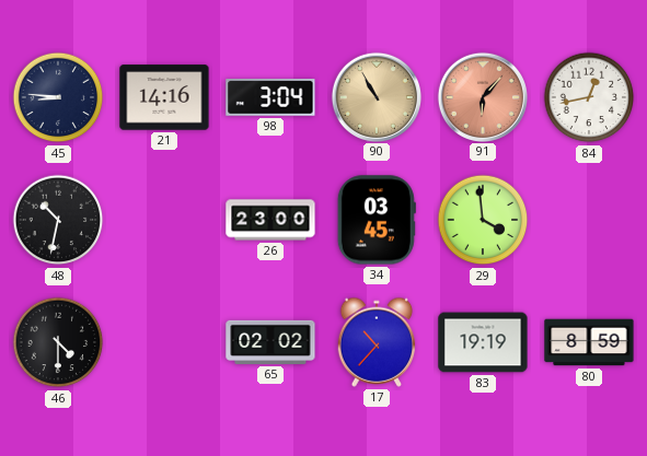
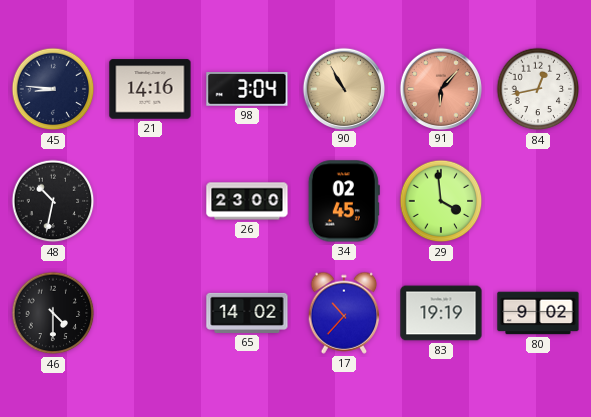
34: 03:45 -> 02:45
65: 02:02 -> 14:02
80: 8:59 -> 9:02
